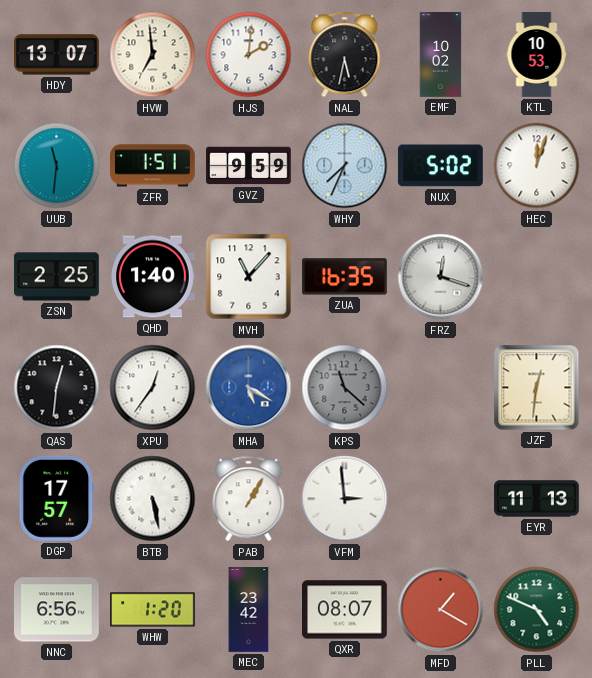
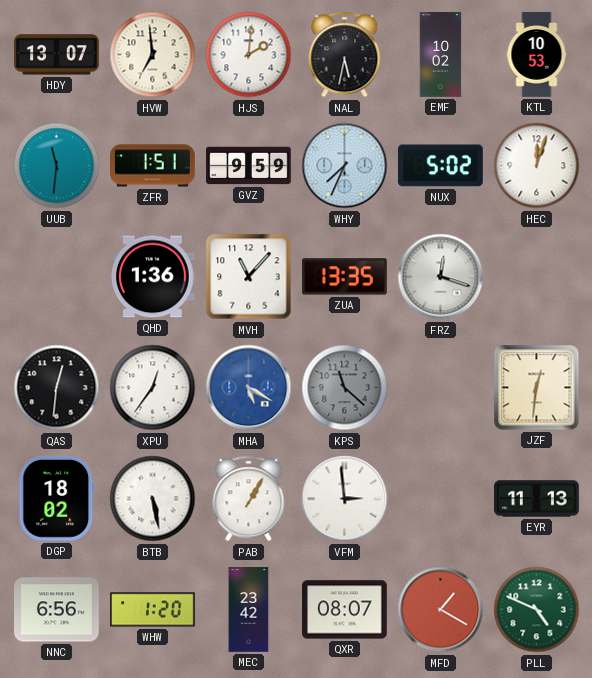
ZSN: 2:25 -> none
QHD: 1:40 -> 1:36
ZUA: 16:35 -> 13:35
DGP: 17:57 -> 18:02
